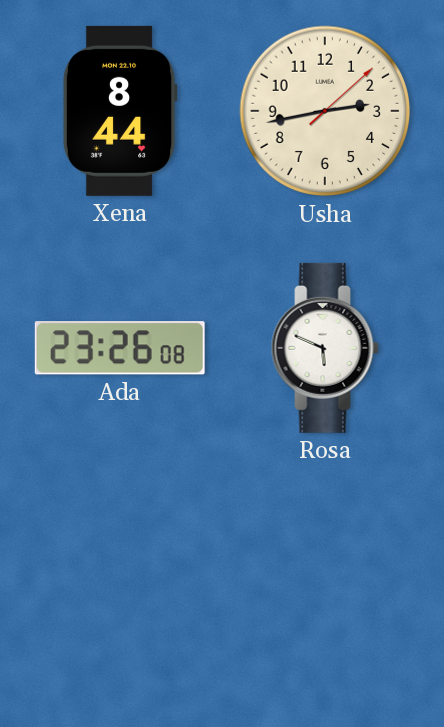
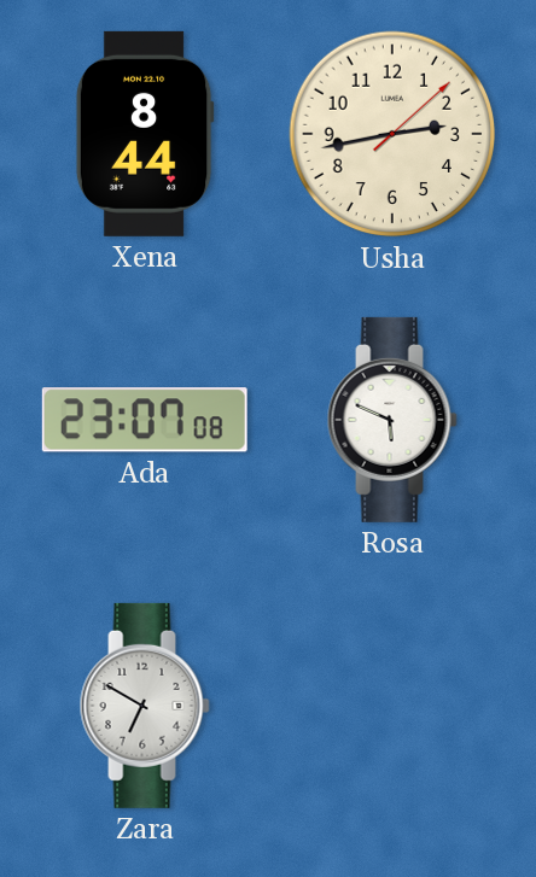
Ada: 23:26 -> 23:07
Zara: none -> 6:50
